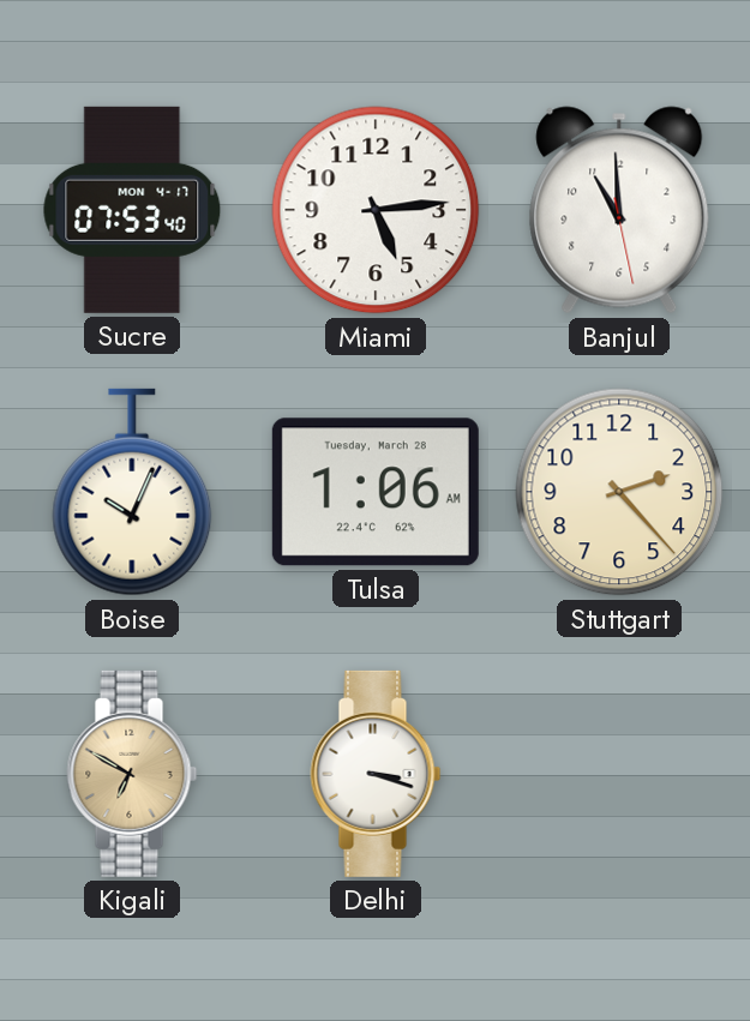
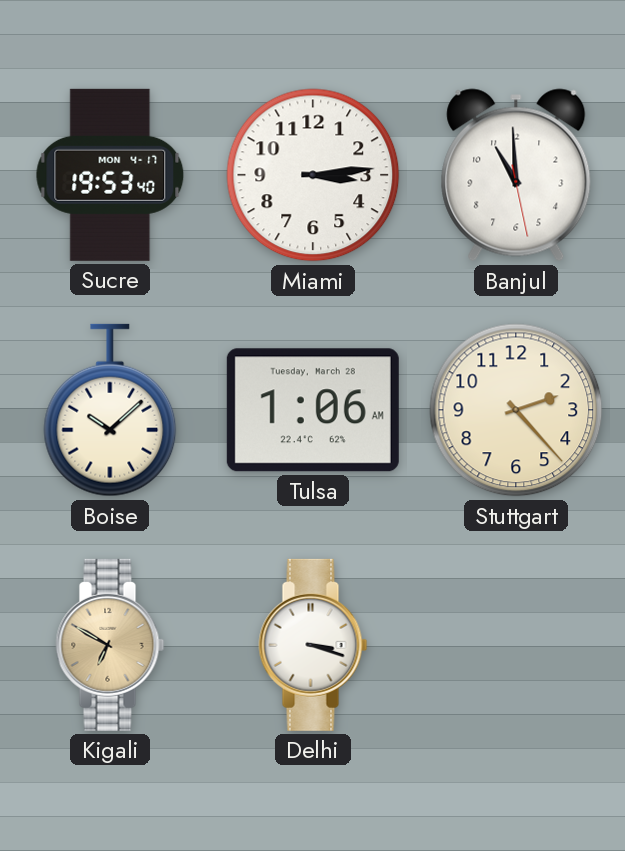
Sucre: 07:53 -> 19:53
Miami: 5:14 -> 3:14
Boise: 10:04 -> 10:08
